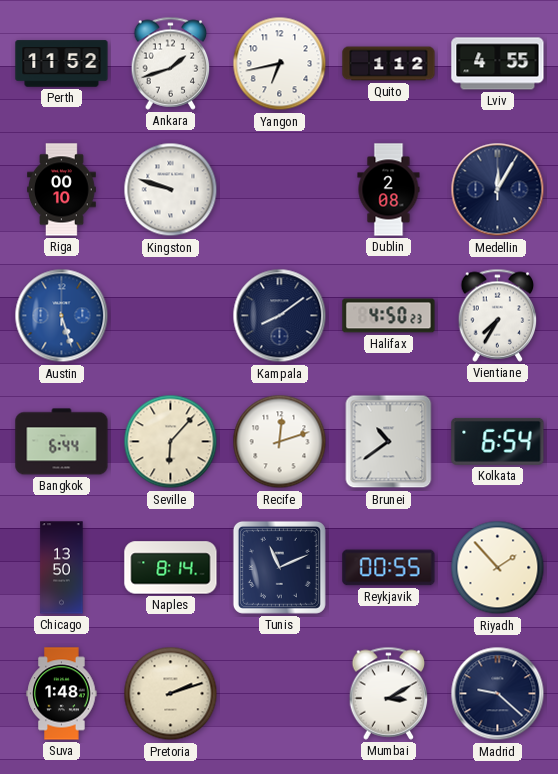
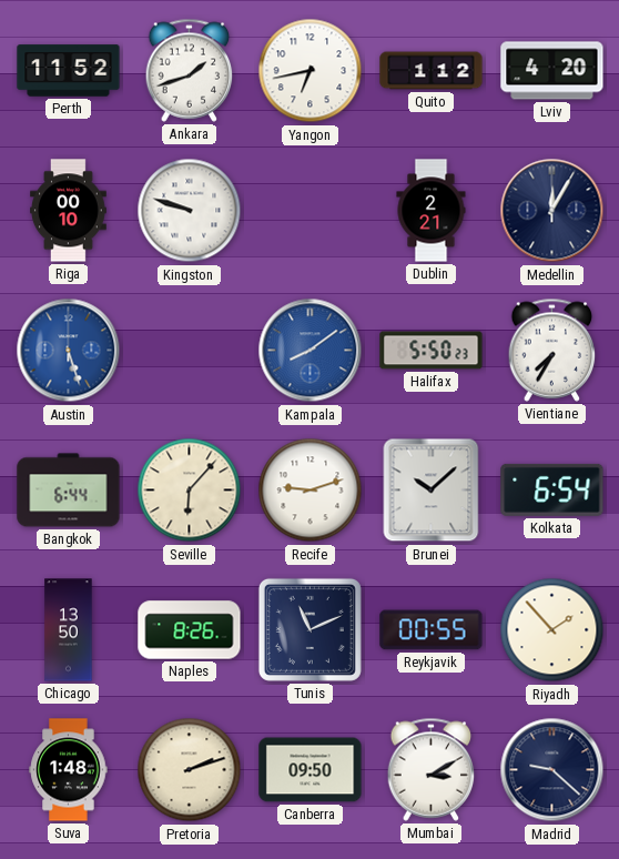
Lviv: 4:55 -> 4:20
Dublin: 2:08 -> 2:21
Kampala dial: navy -> blue
Halifax: 4:50 -> 5:50
Recife: 12:12 -> 9:12
Brunei: 10:39 -> 10:08
Naples: 8:14 -> 8:26
Canberra: none -> 09:50
